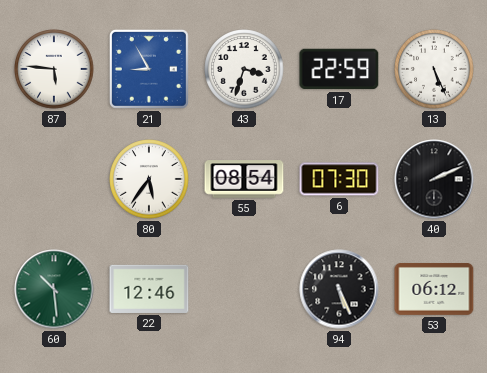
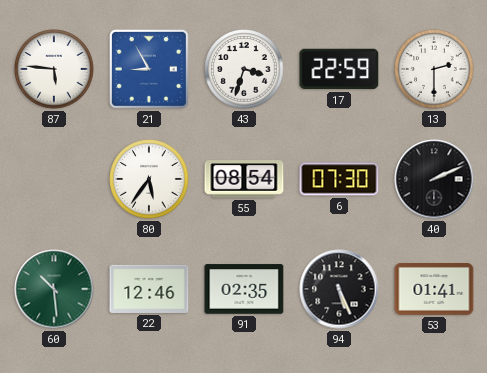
13: 5:26 -> 2:30
91: none -> 02:35
53: 06:12 -> 01:41
